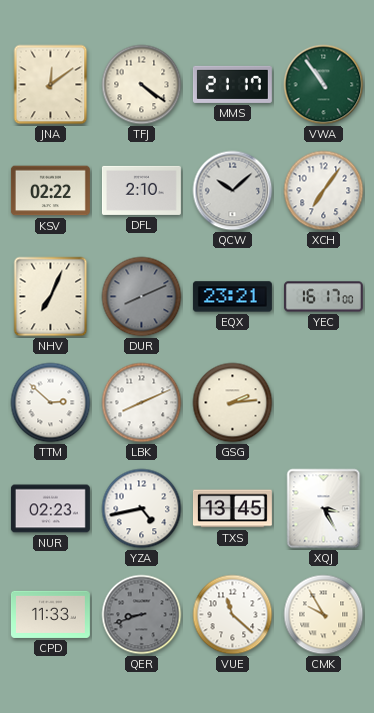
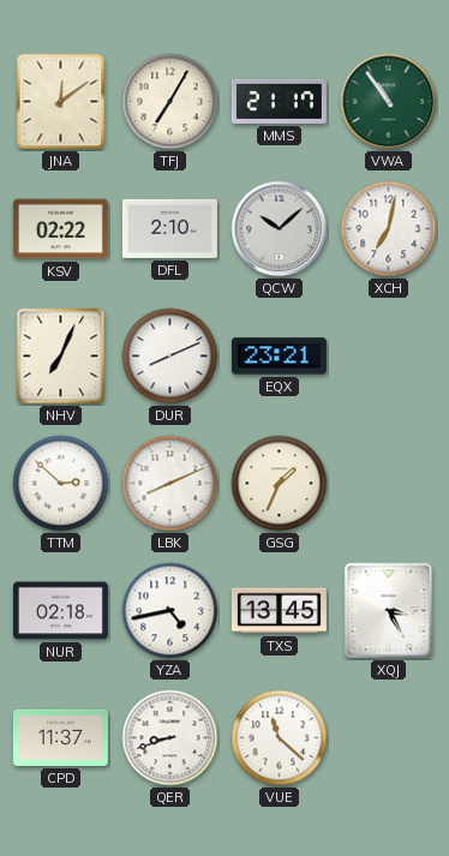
TFJ: 4:21 -> 7:05
XCH: 7:06 -> 7:02
DUR dial: grey -> white
YEC: 16:17 -> none
GSG: 2:14 -> 1:34
NUR: 02:23 -> 02:18
CPD: 11:33 -> 11:37
QER dial: grey -> white
CMK: 9:55 -> none
